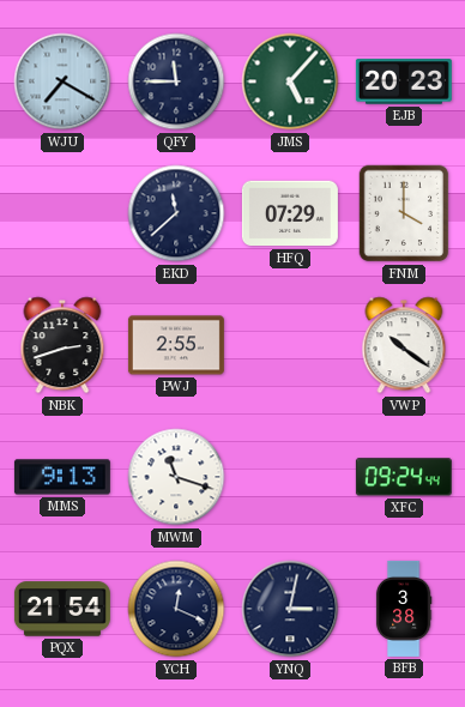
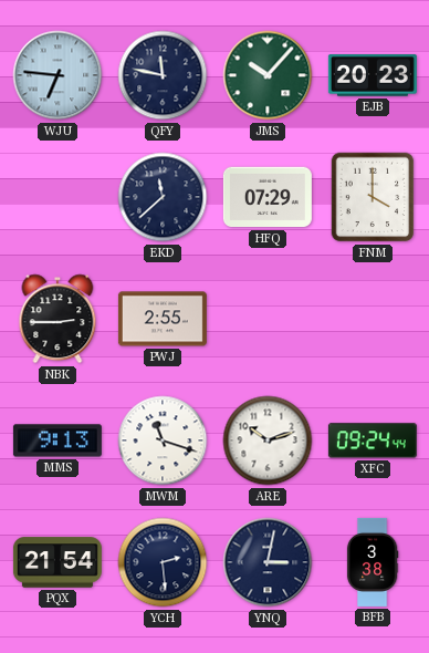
WJU: 7:20 -> 6:46
QFY: 11:45 -> 11:47
JMS: 5:07 -> 10:07
NBK: 2:42 -> 2:45
VWP: 10:21 -> none
ARE: none -> 10:12
YCH: 12:19 -> 2:29
